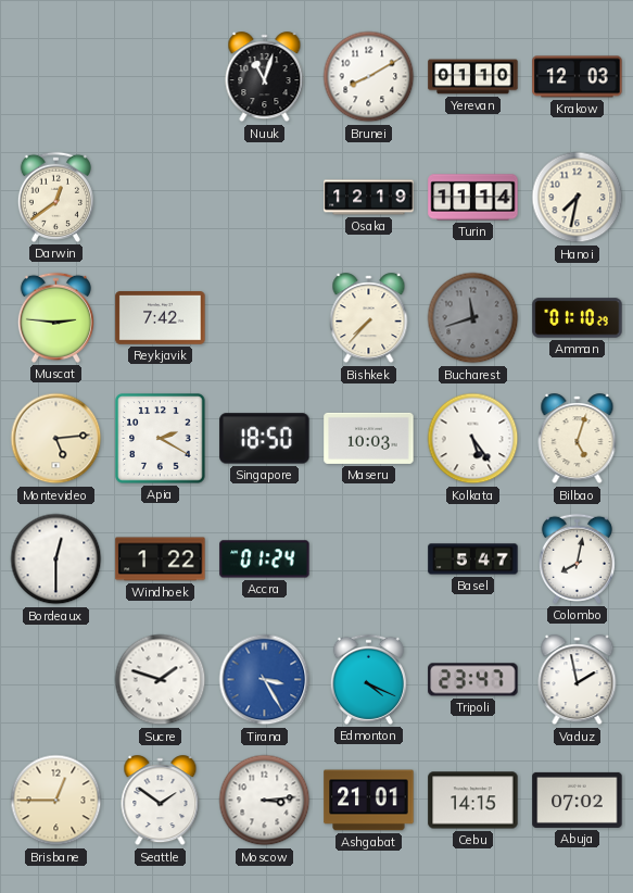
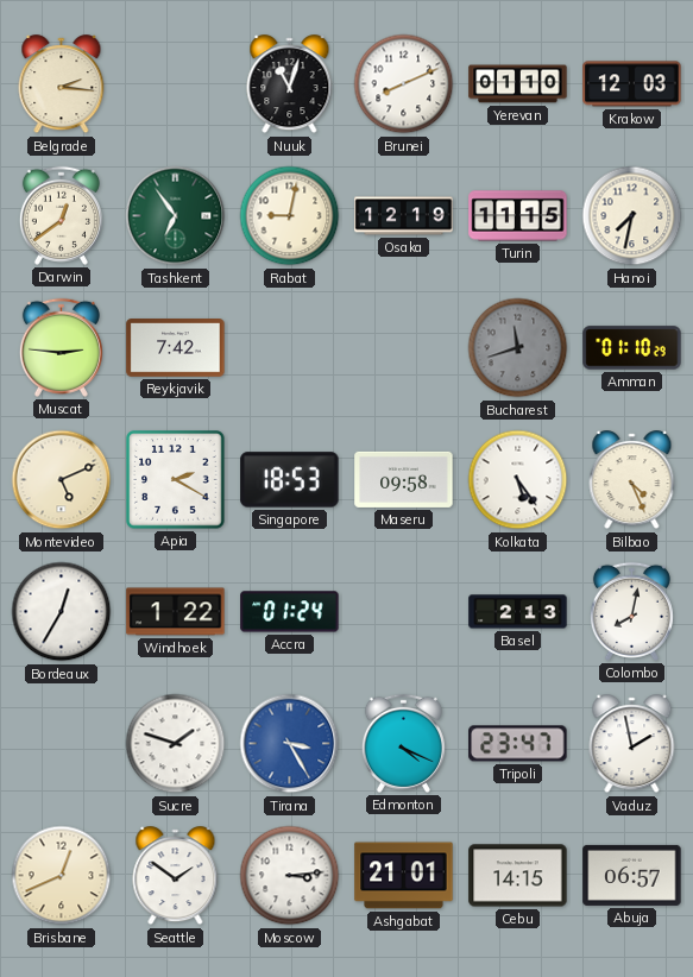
Belgrade: none -> 2:16
Brunei: 8:10 -> 8:11
Tashkent: none -> 6:54
Rabat: none -> 9:02
Turin: 11:14 -> 11:15
Bishkek: 7:37 -> none
Montevideo: 5:14 -> 5:11
Singapore: 18:50 -> 18:53
Maseru: 10:03 -> 09:58
Bilbao: 5:03 -> 4:26
Bordeaux: 12:30 -> 12:35
Basel: 5:47 -> 2:13
Brisbane: 12:45 -> 12:41
Abuja: 07:02 -> 06:57
